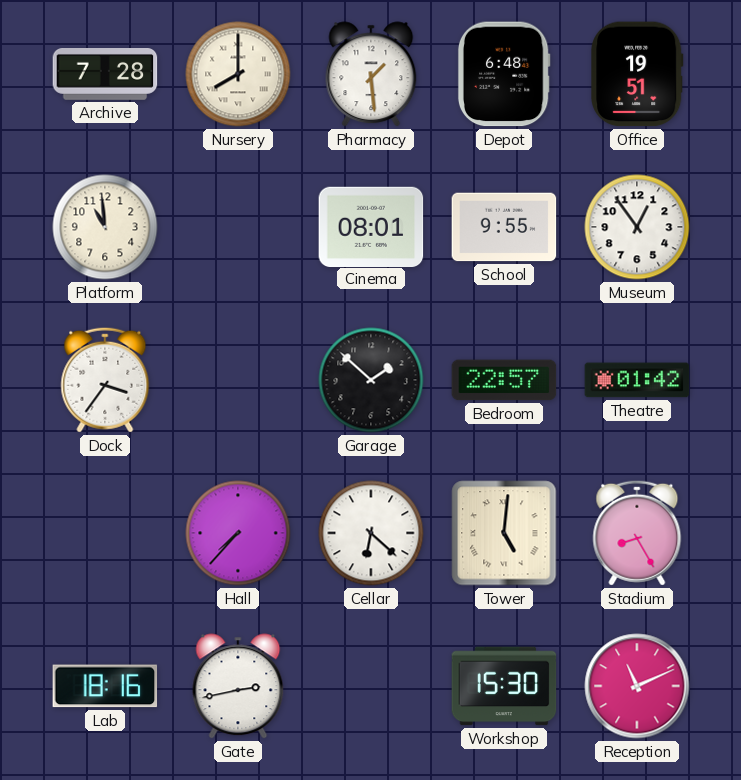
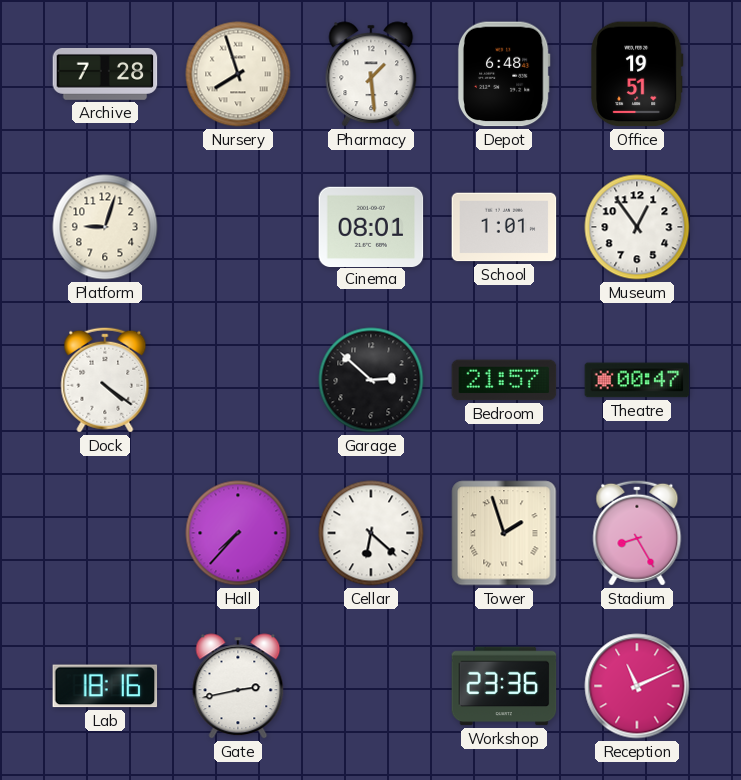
Nursery: 8:00 -> 7:57
Platform: 10:59 -> 9:03
School: 9:55 -> 1:01
Dock: 3:36 -> 4:21
Garage: 1:52 -> 2:52
Bedroom: 22:57 -> 21:57
Theatre: 01:42 -> 00:47
Tower: 5:01 -> 1:57
Workshop: 15:30 -> 23:36
